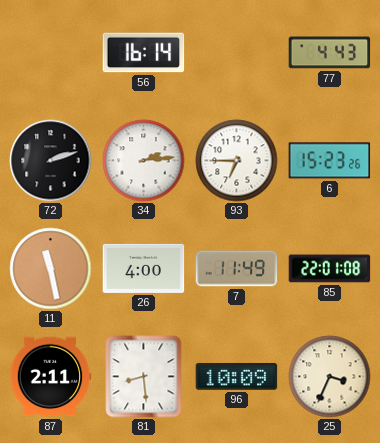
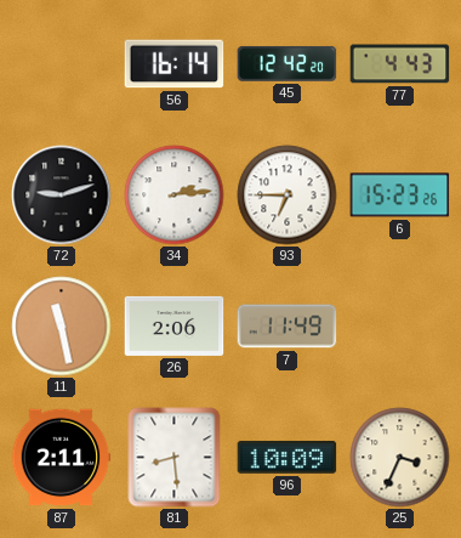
45: none -> 12:42
72: 2:12 -> 9:12
26: 4:00 -> 2:06
85: 22:01 -> none
